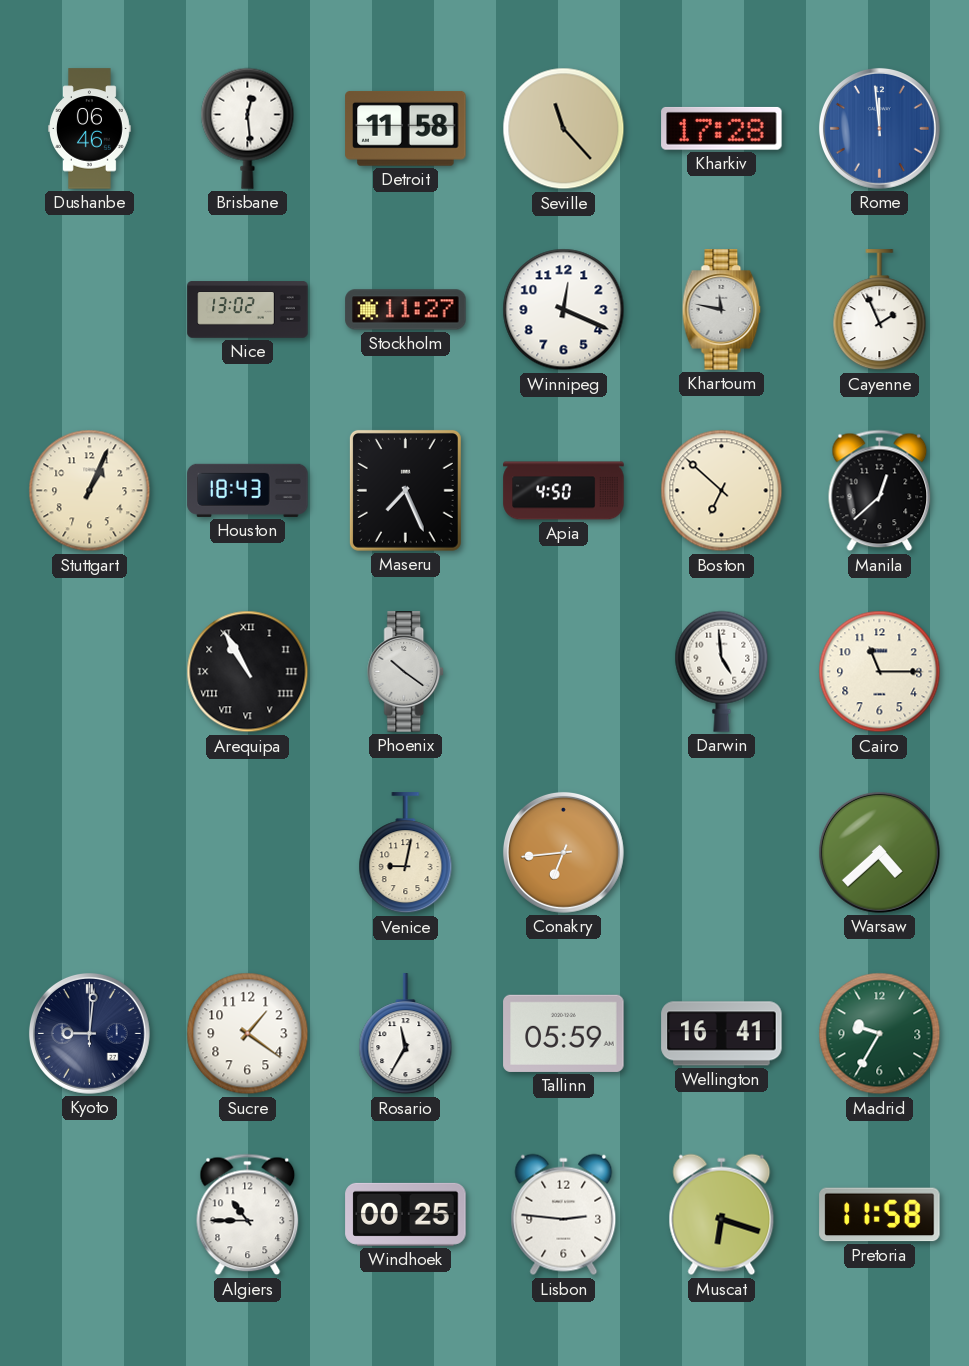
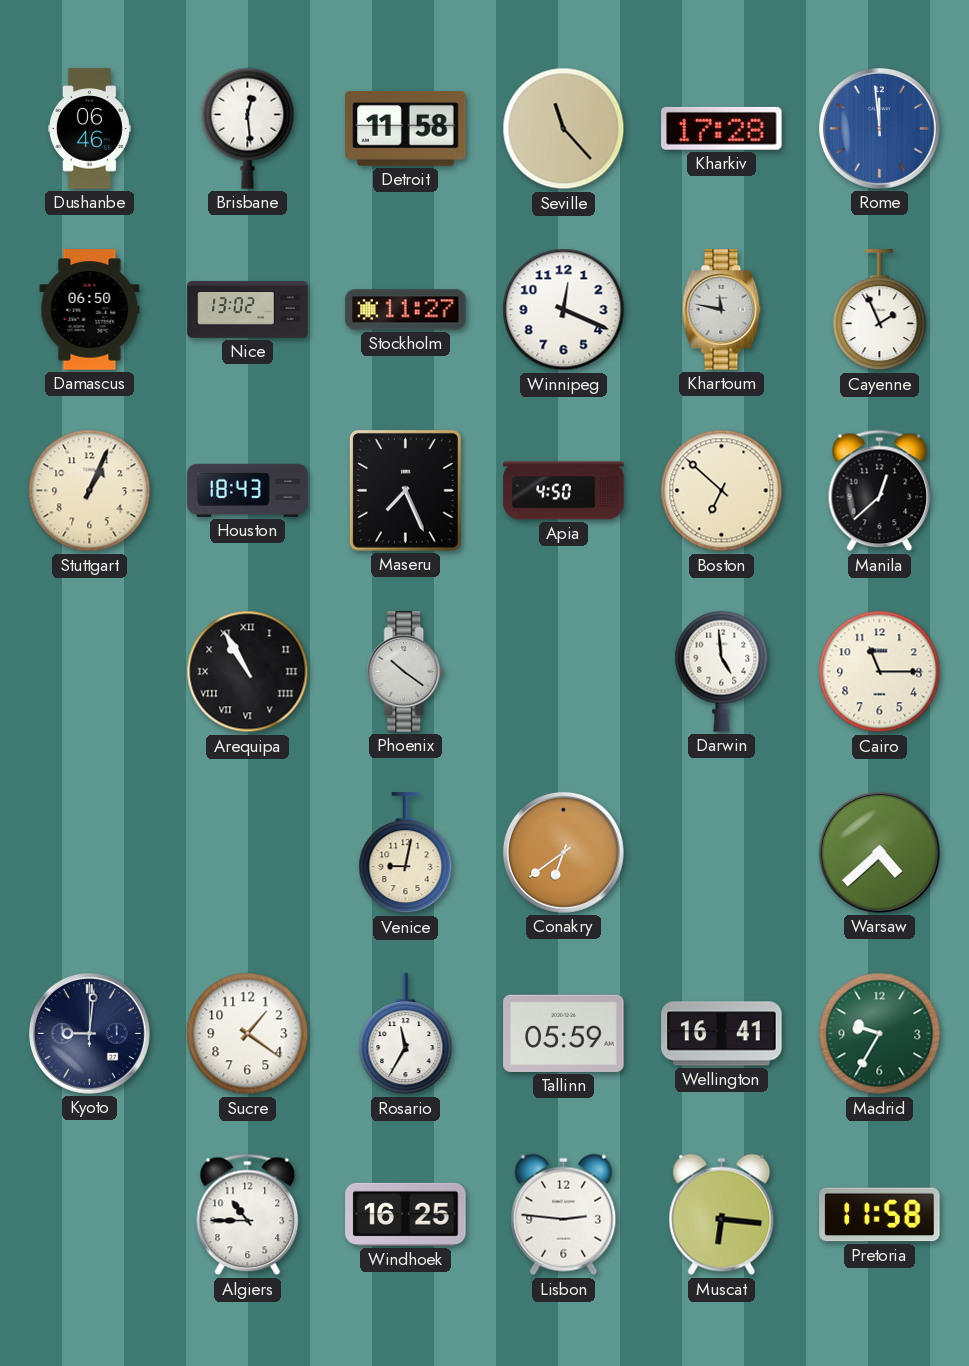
Damascus: none -> 06:50
Conakry: 6:44 -> 6:39
Windhoek: 00:25 -> 16:25
Muscat: 6:18 -> 6:16
